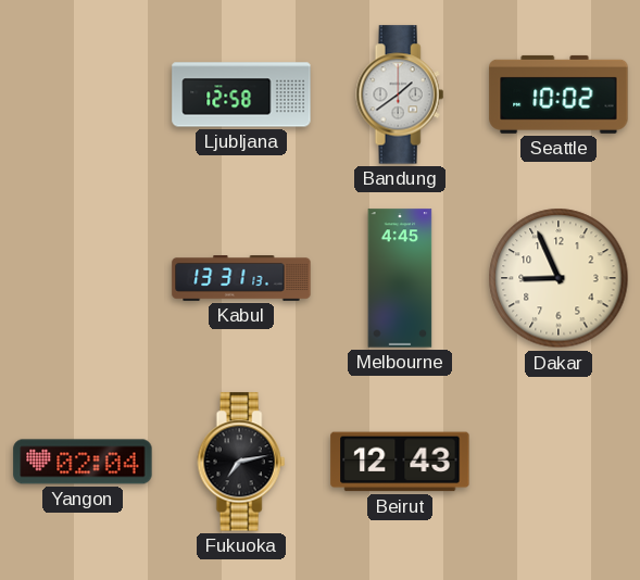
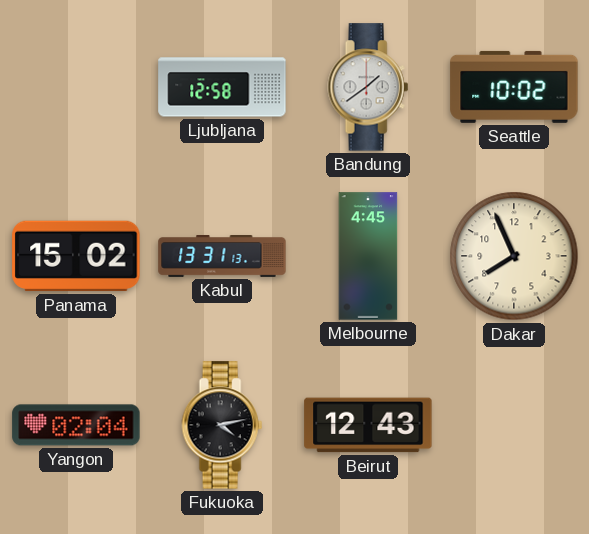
Panama: none -> 15:02
Dakar: 8:56 -> 7:56
Fukuoka: 7:13 -> 4:13
